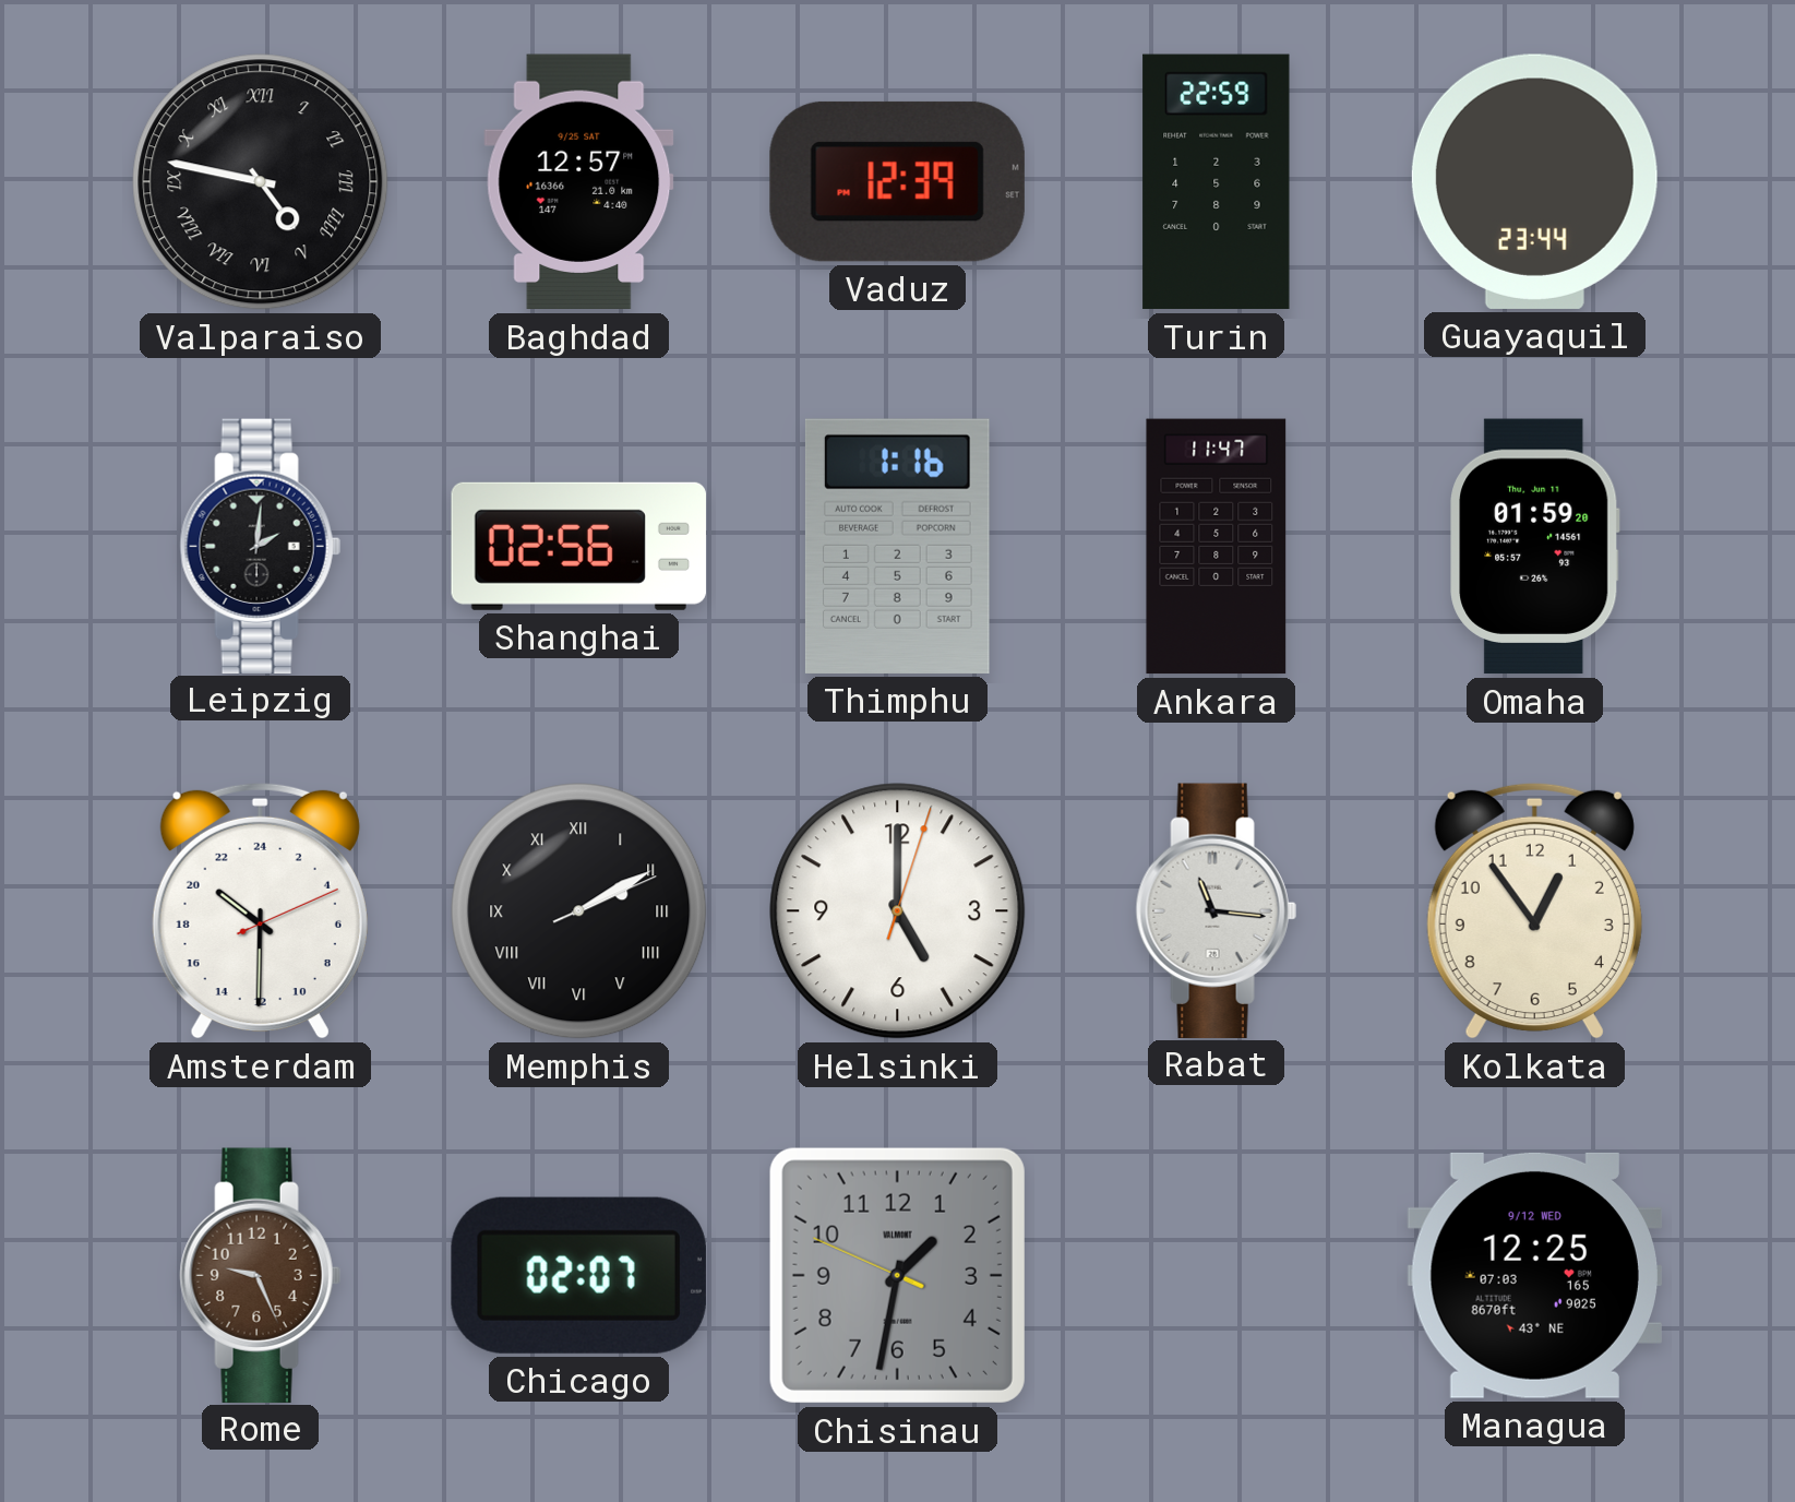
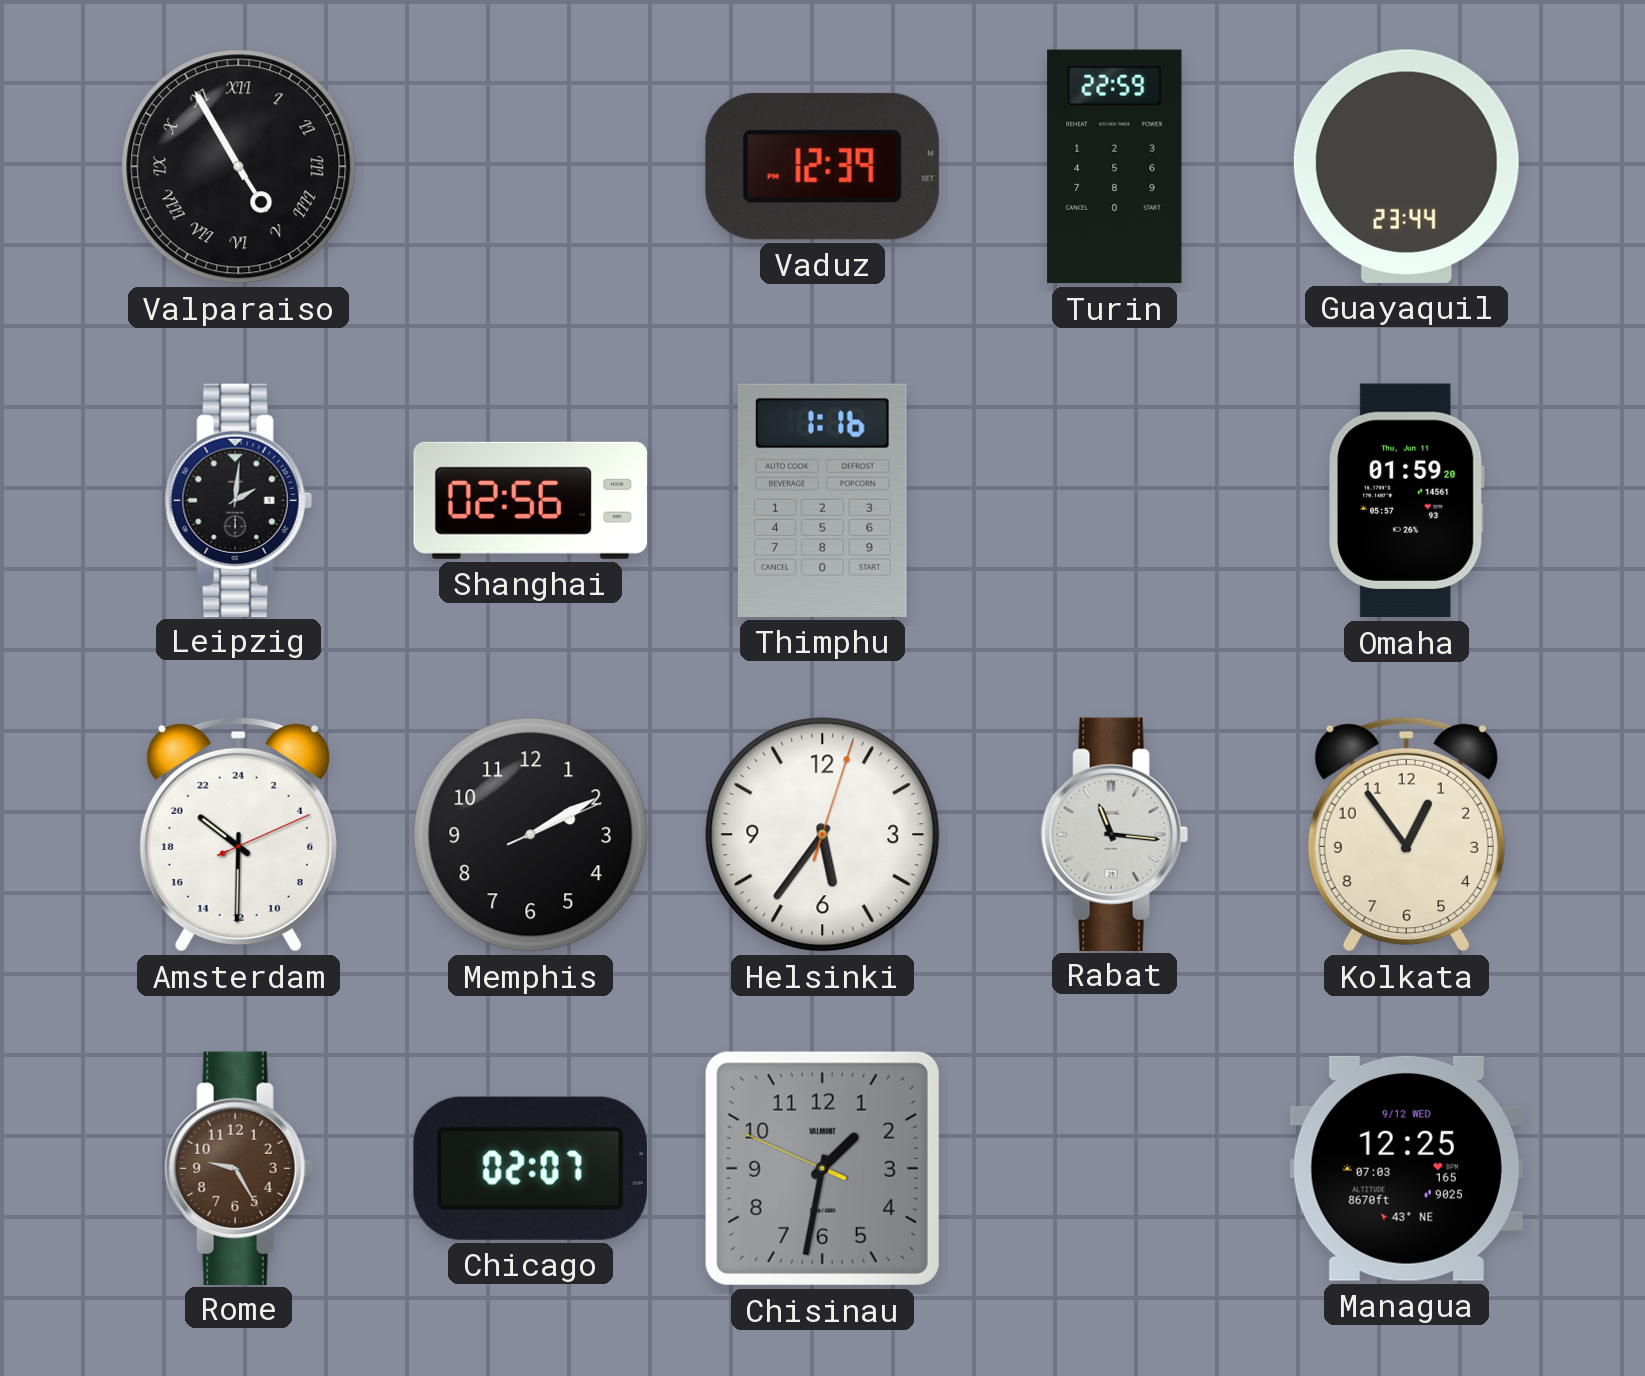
Valparaiso: 4:47 -> 4:55
Baghdad: 12:57 -> none
Ankara: 11:47 -> none
Memphis numerals: Roman -> Arabic
Helsinki: 5:00 -> 5:36
Rome: 9:26 -> 9:25
